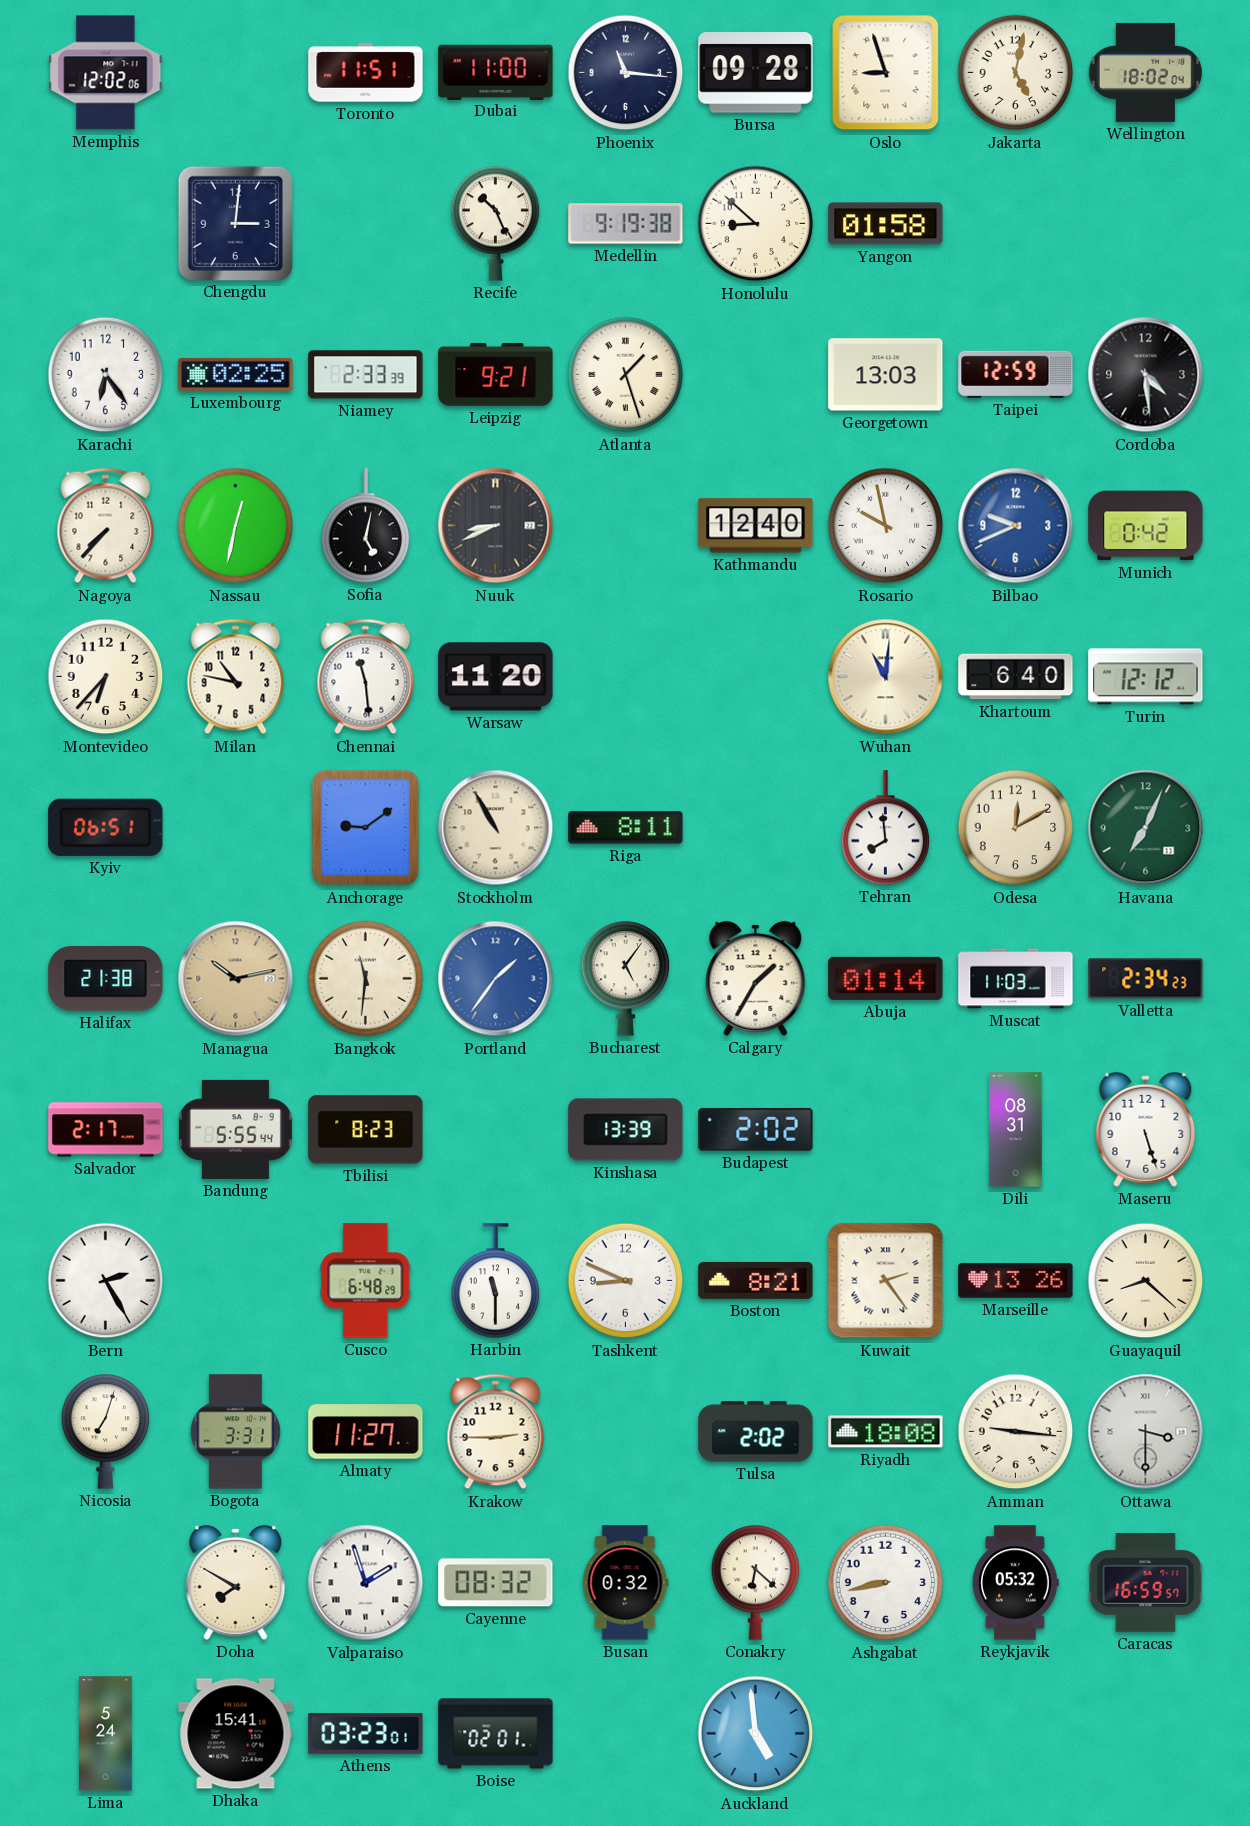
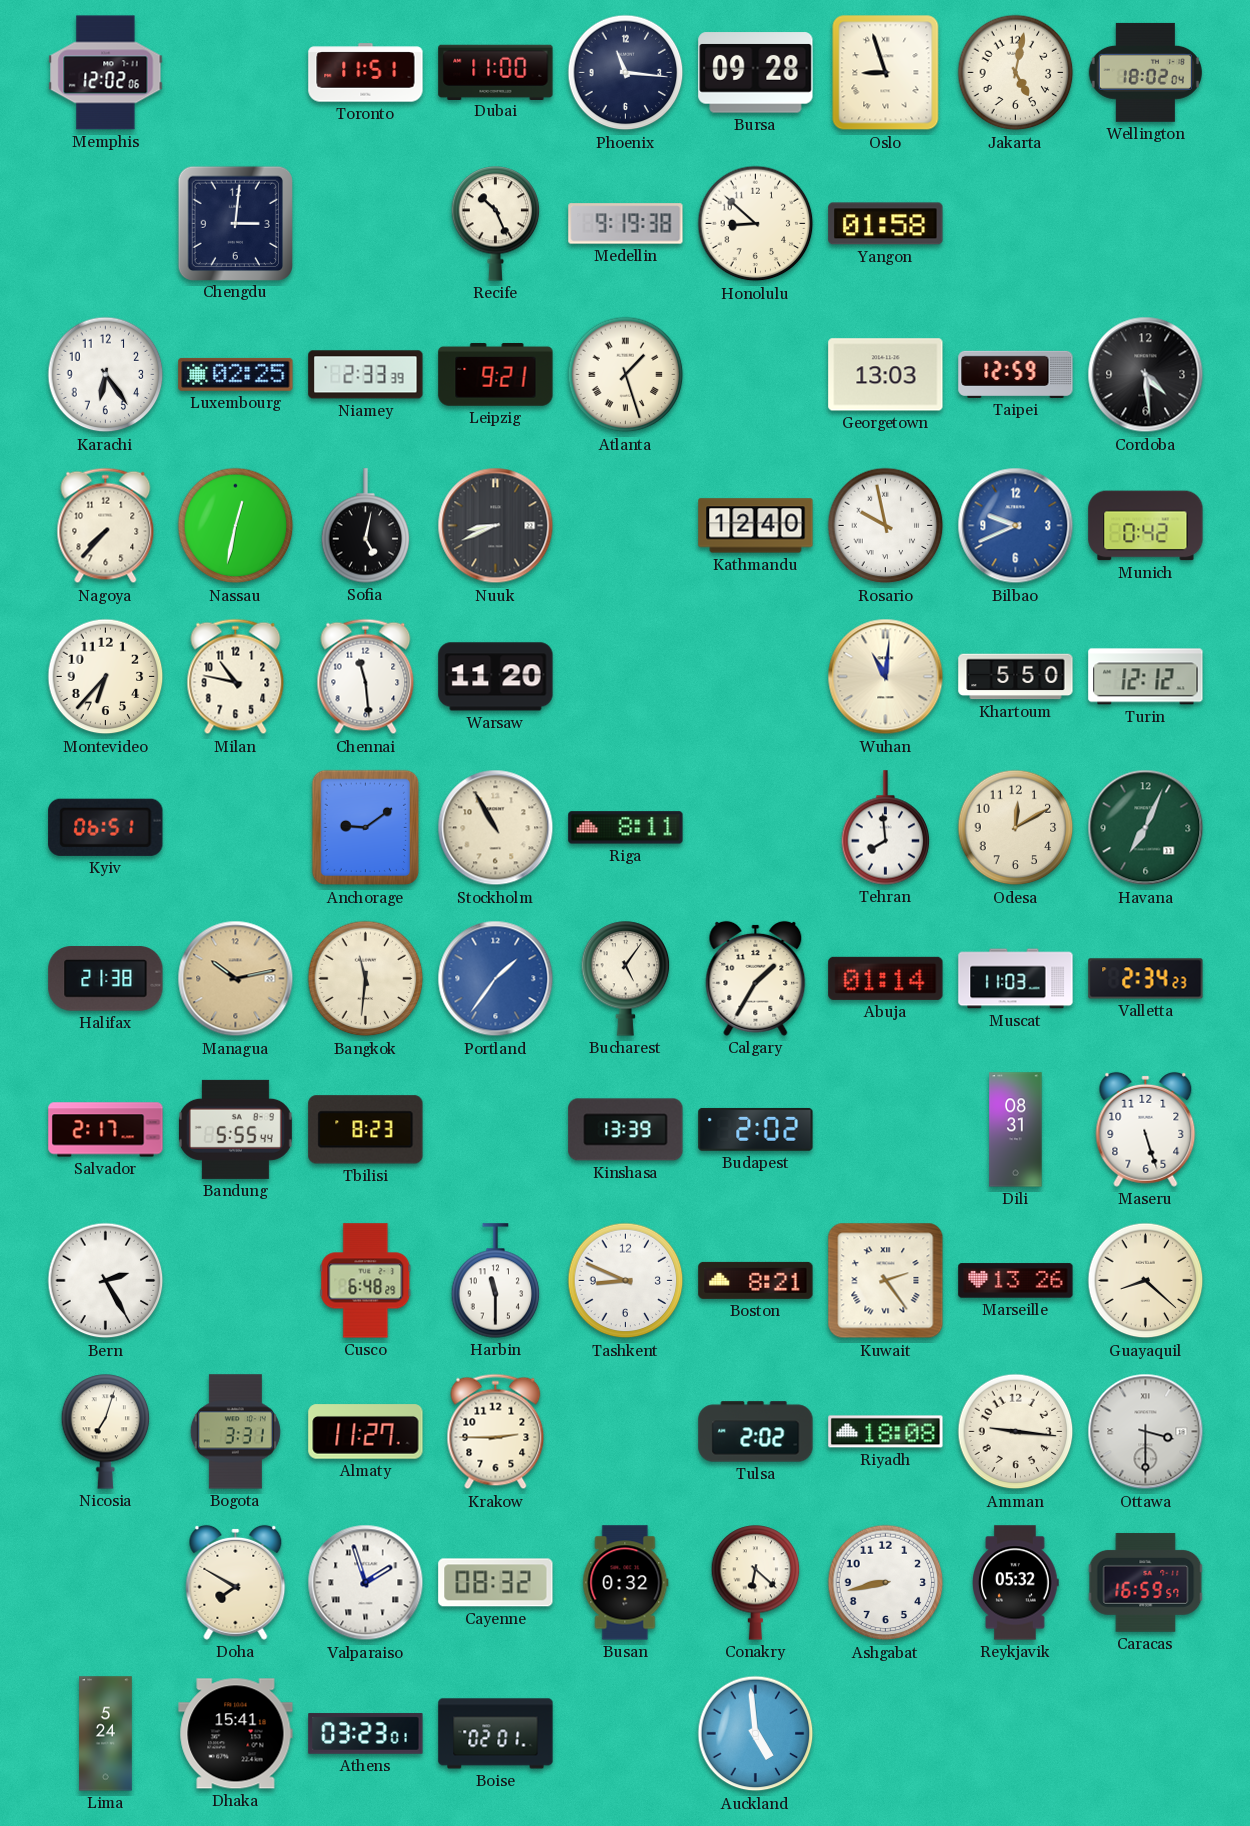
Khartoum: 6:40 -> 5:50
